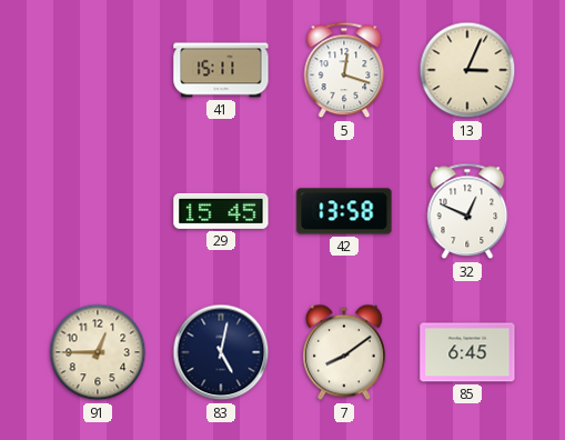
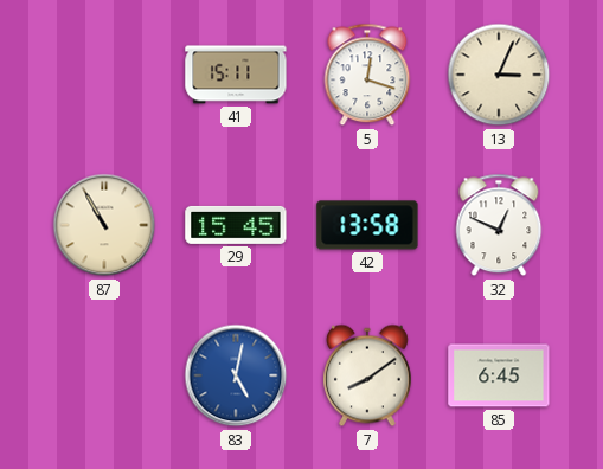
87: none -> 10:55
91: 12:45 -> none
83 dial: navy -> blue
